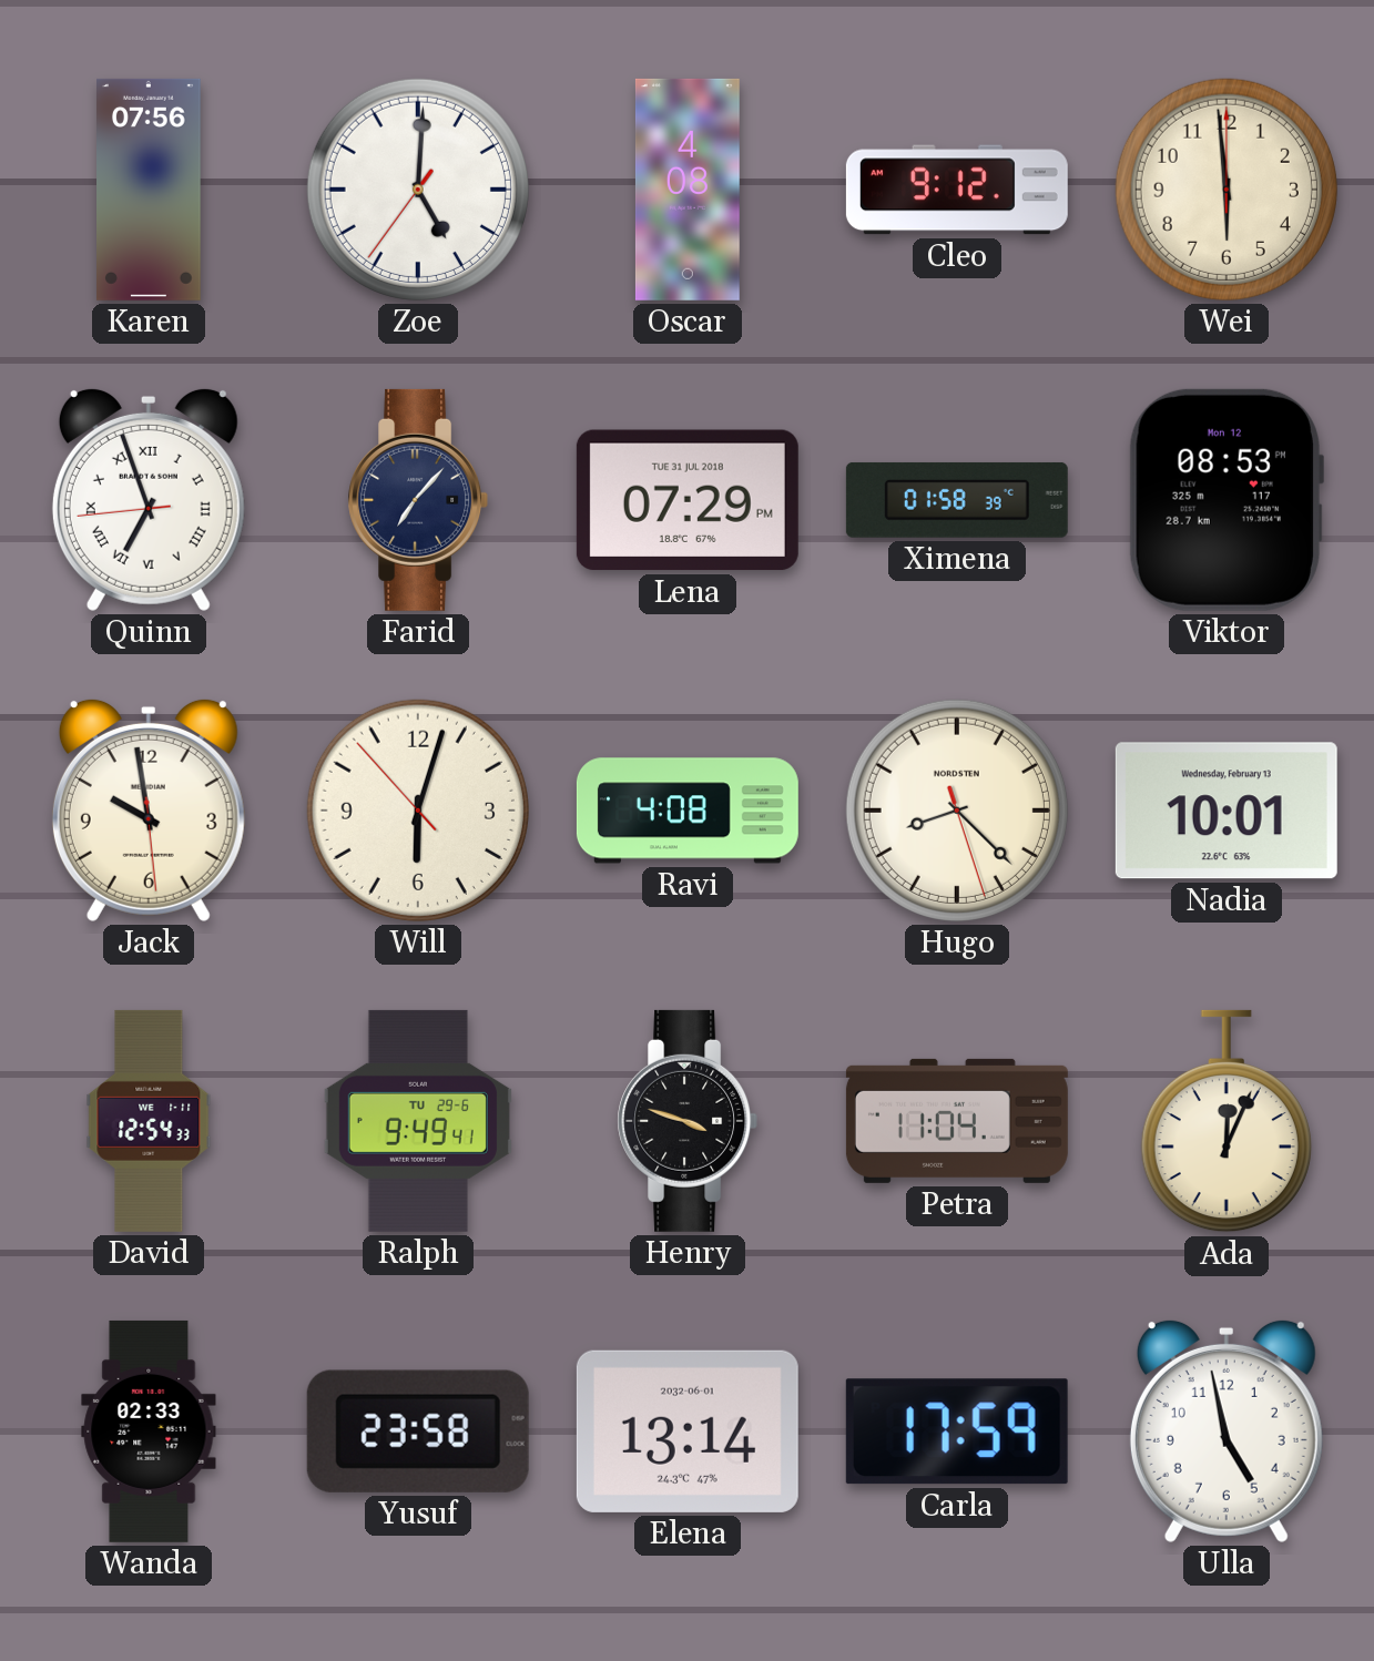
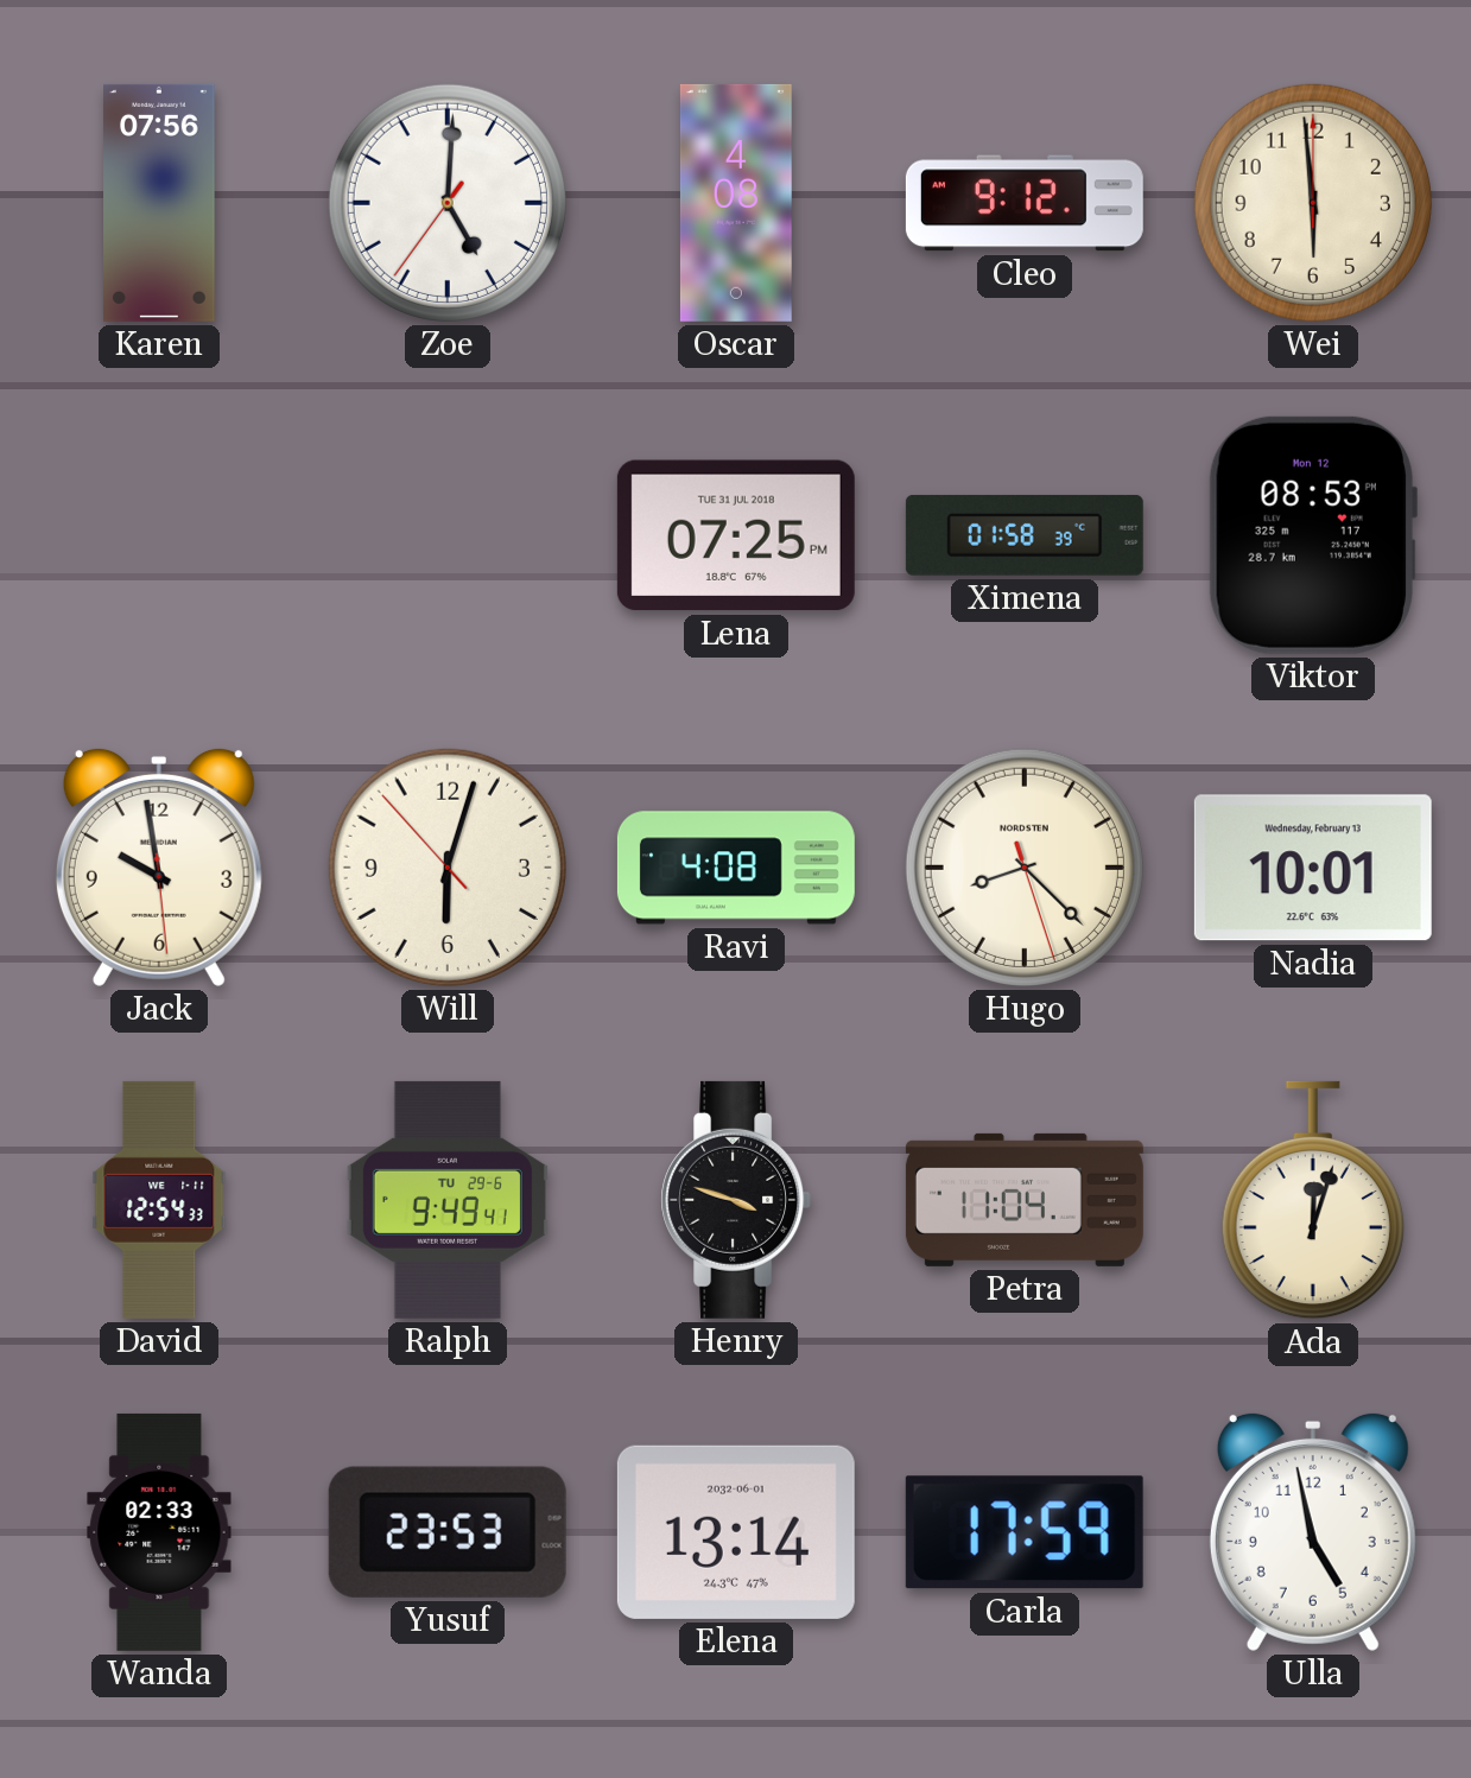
Quinn: 6:56 -> none
Farid: 7:07 -> none
Lena: 07:29 -> 07:25
Ada: 12:04 -> 12:03
Yusuf: 23:58 -> 23:53
